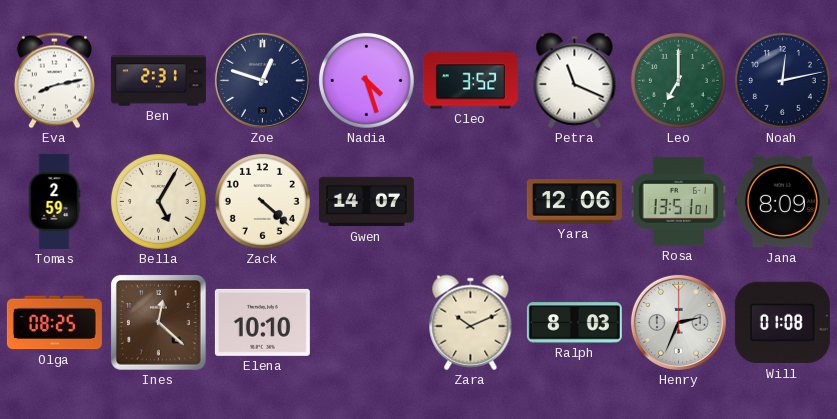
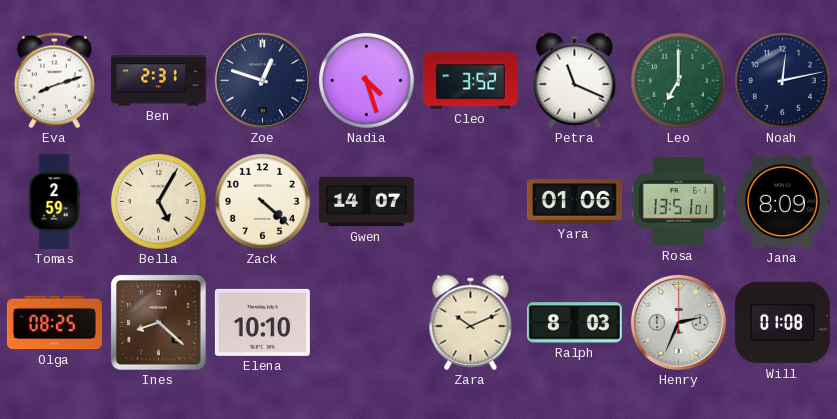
Eva: 8:13 -> 8:12
Yara: 12:06 -> 01:06
Ines: 12:22 -> 8:22
